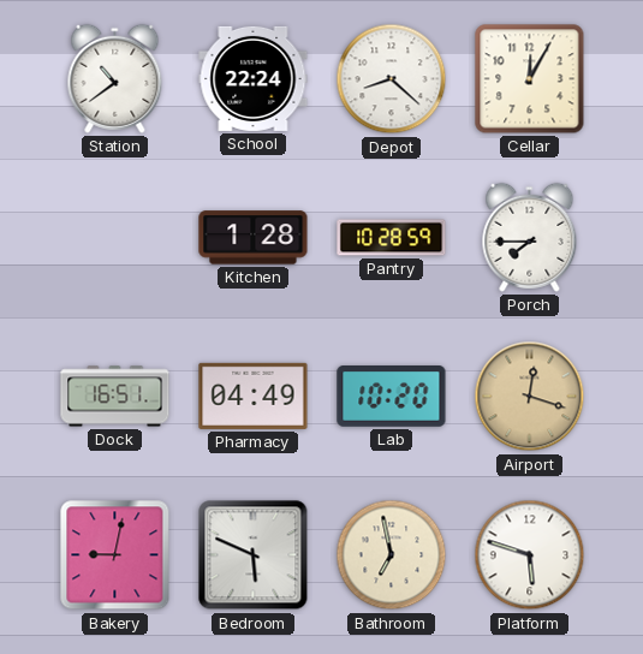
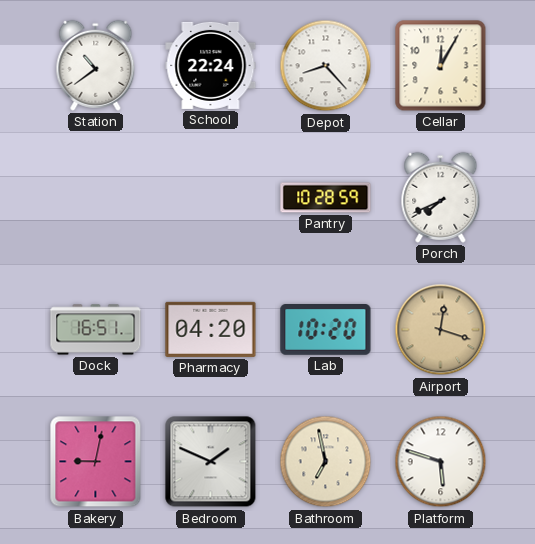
Depot: 8:22 -> 8:23
Kitchen: 1:28 -> none
Porch: 7:45 -> 7:41
Pharmacy: 04:49 -> 04:20
Bedroom: 5:49 -> 1:49
